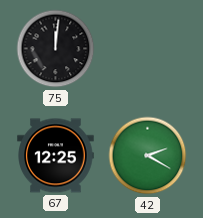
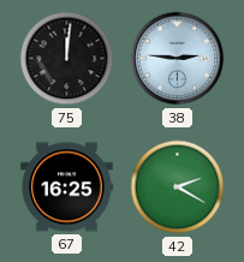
38: none -> 2:46
67: 12:25 -> 16:25
